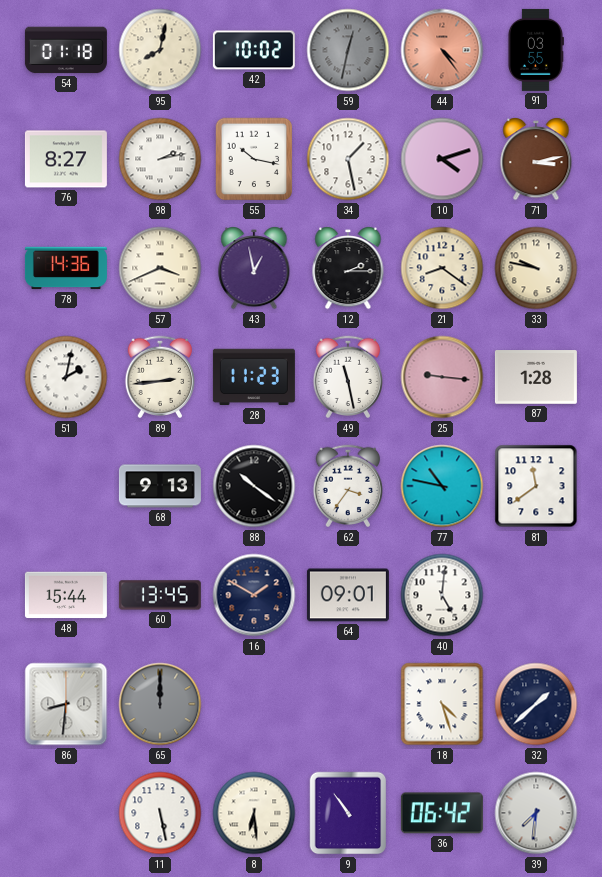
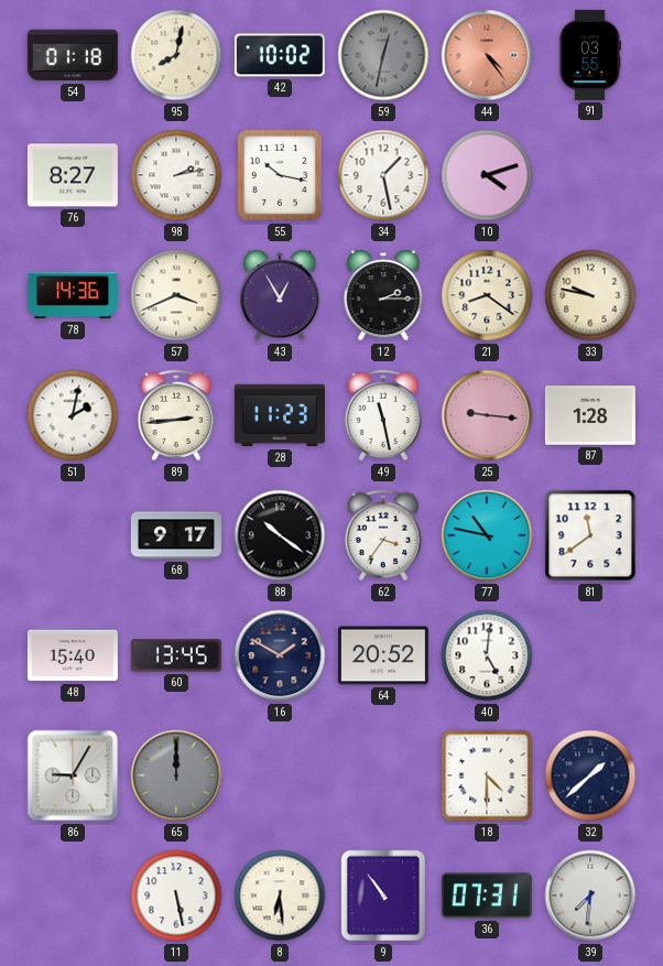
71: 3:13 -> none
43: 12:58 -> 12:55
68: 9:13 -> 9:17
48: 15:44 -> 15:40
64: 09:01 -> 20:52
86: 8:31 -> 9:05
18: 4:27 -> 4:30
36: 06:42 -> 07:31
